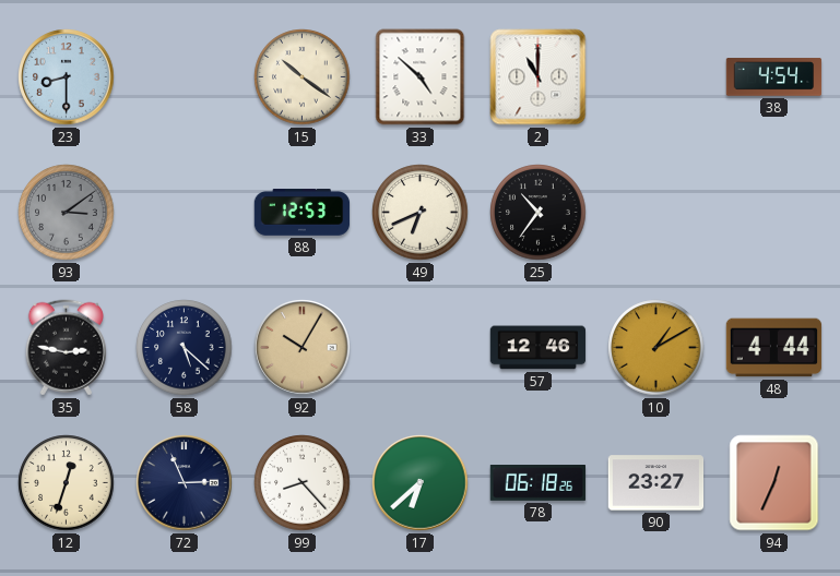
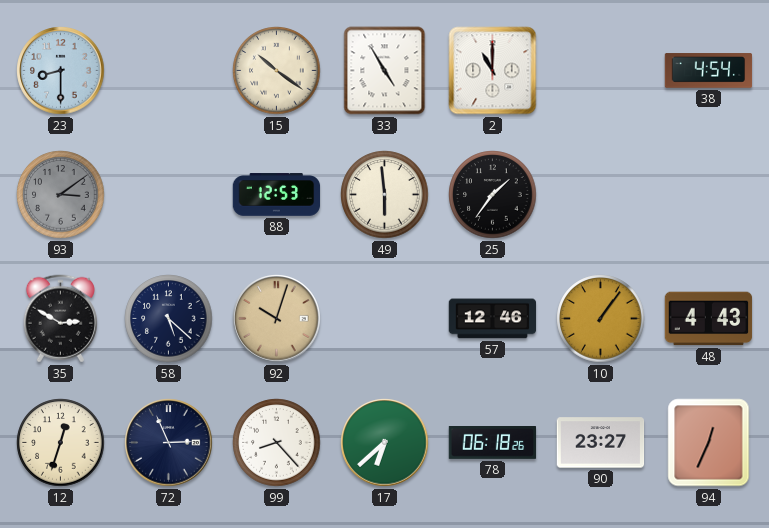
33: 4:52 -> 4:55
49: 6:41 -> 5:59
25: 10:36 -> 1:36
35: 2:47 -> 2:50
92: 10:05 -> 10:03
10: 1:10 -> 1:06
48: 4:44 -> 4:43
